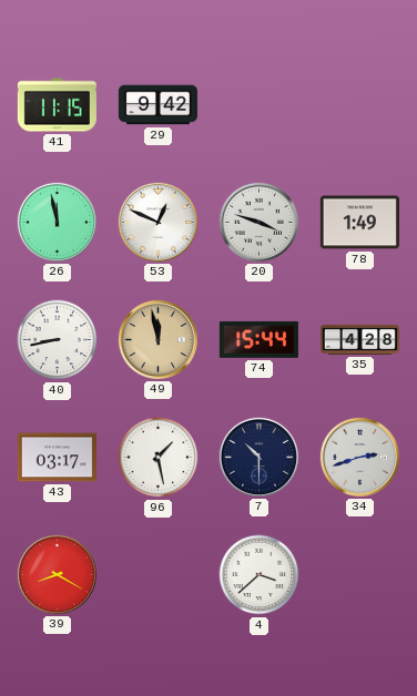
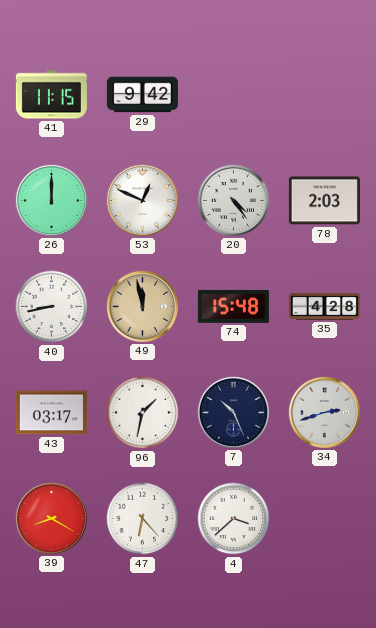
26: 11:58 -> 12:00
20: 3:48 -> 4:24
78: 1:49 -> 2:03
74: 15:44 -> 15:48
96: 1:28 -> 1:32
7: 10:30 -> 10:26
47: none -> 6:23
